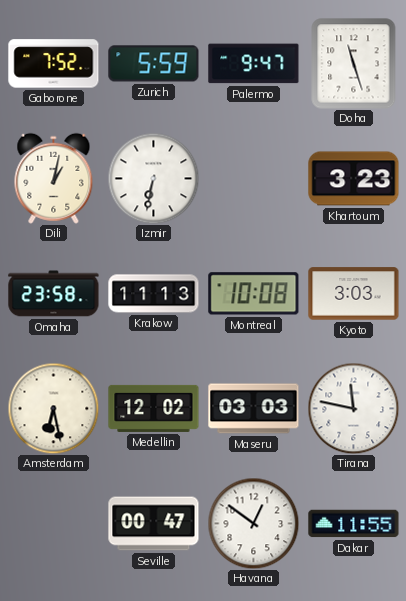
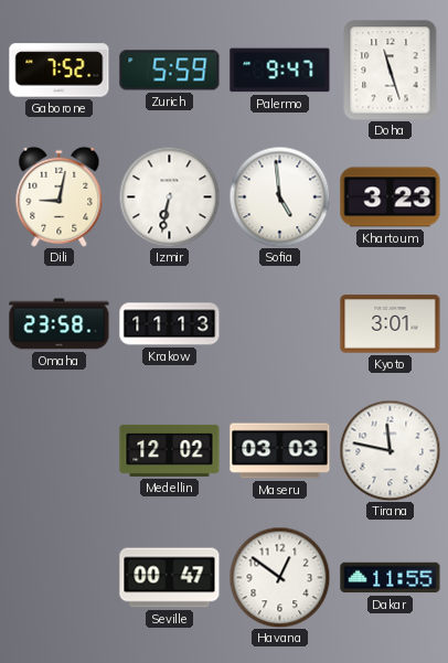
Dili: 1:02 -> 9:02
Sofia: none -> 4:59
Montreal: 10:08 -> none
Kyoto: 3:03 -> 3:01
Amsterdam: 6:28 -> none
